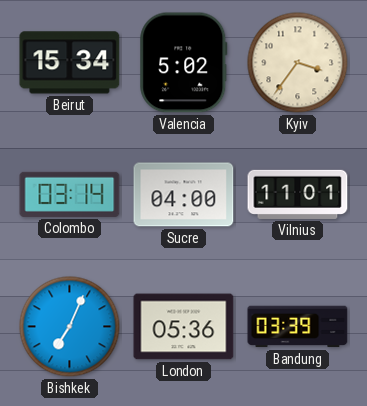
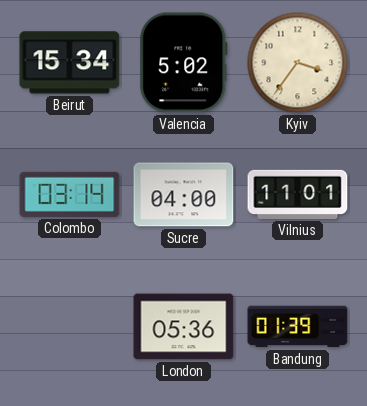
Bishkek: 7:04 -> none
Bandung: 03:39 -> 01:39
